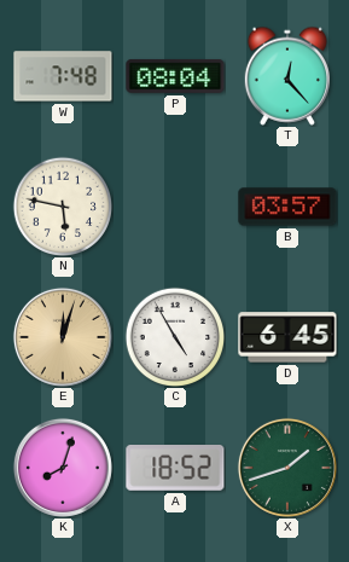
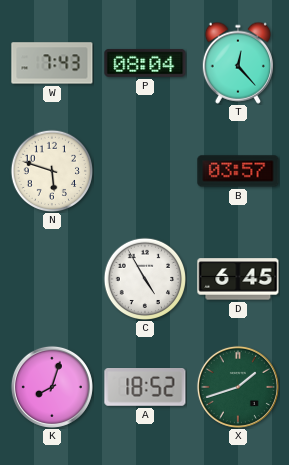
W: 7:48 -> 7:43
N: 5:47 -> 5:48
E: 12:03 -> none
